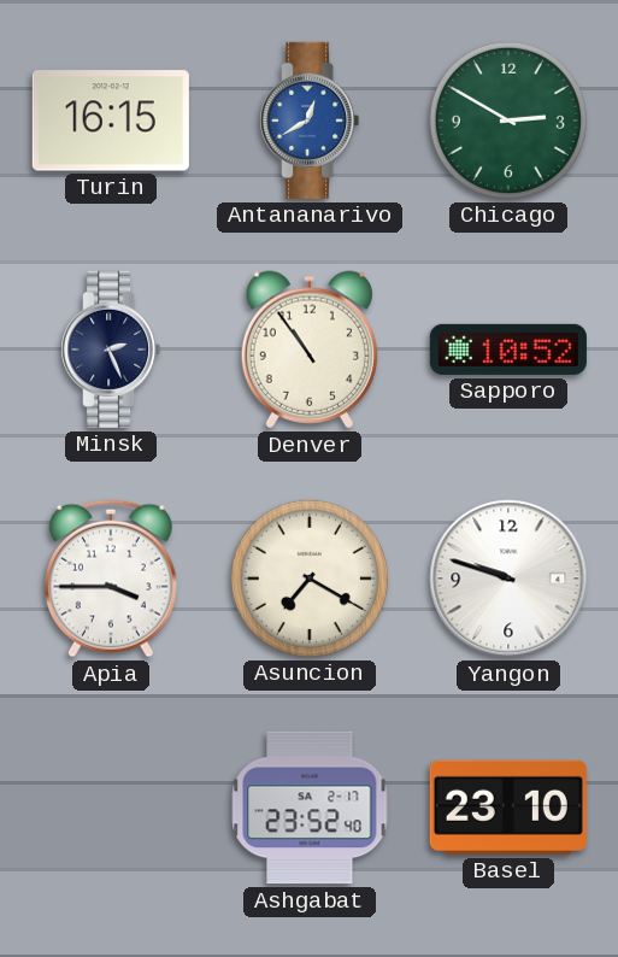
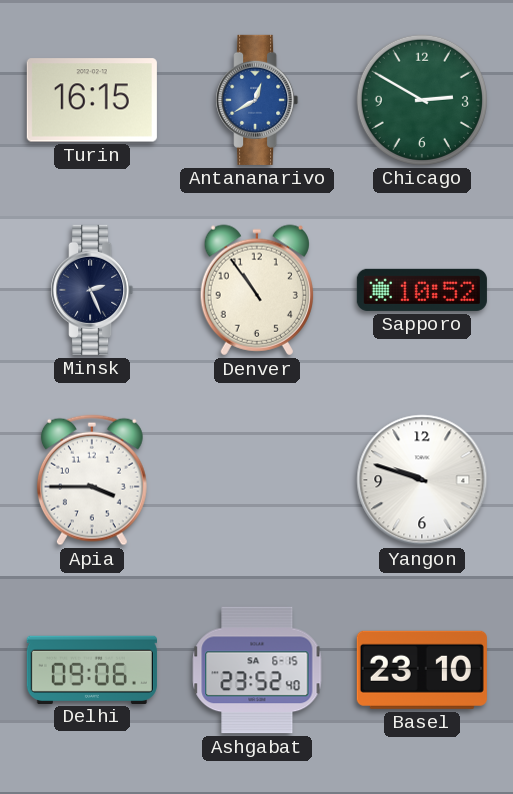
Asuncion: 7:20 -> none
Delhi: none -> 09:06
Ashgabat date: SA 2-17 -> SA 6-15
